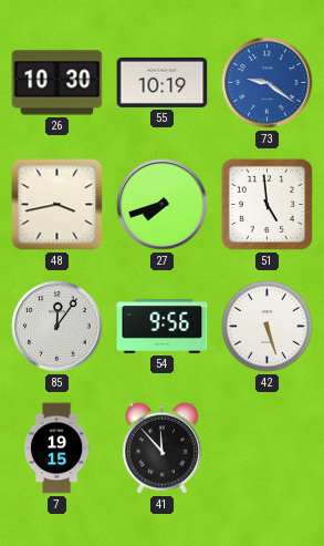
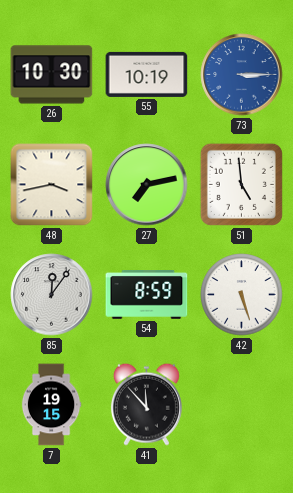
73: 9:21 -> 3:15
27: 7:42 -> 7:13
54: 9:56 -> 8:59
